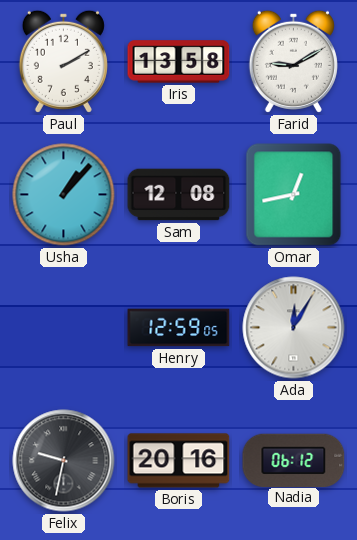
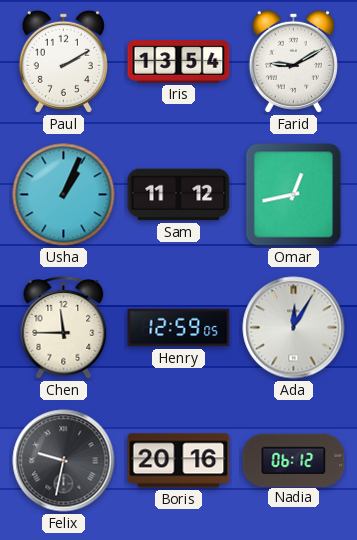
Iris: 13:58 -> 13:54
Usha: 1:07 -> 1:04
Sam: 12:08 -> 11:12
Chen: none -> 11:45
